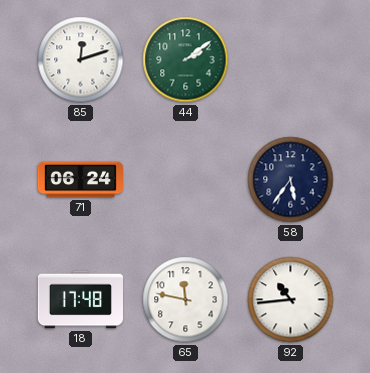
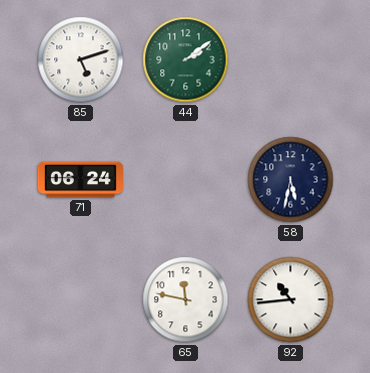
85: 12:12 -> 5:12
58: 5:36 -> 5:32
18: 17:48 -> none
